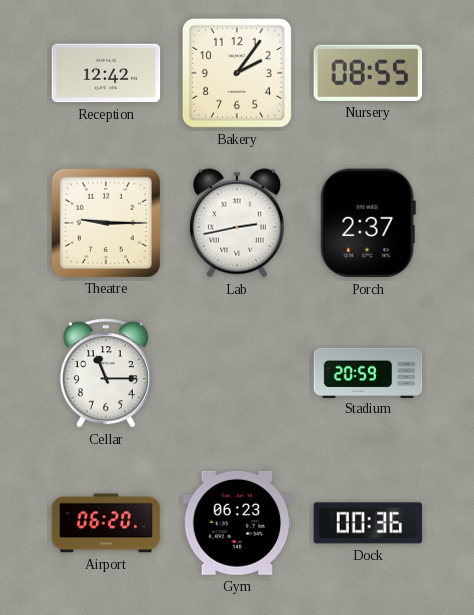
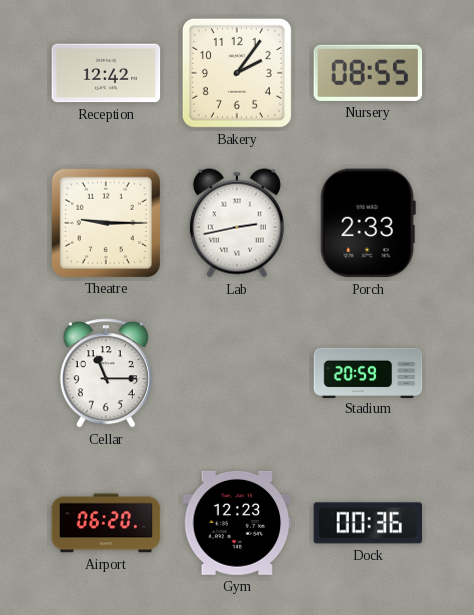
Porch: 2:37 -> 2:33
Gym: 06:23 -> 12:23
